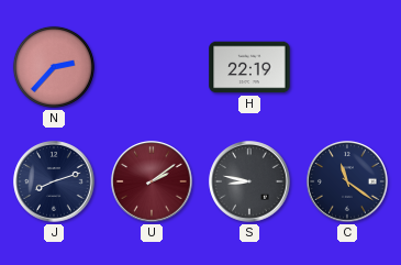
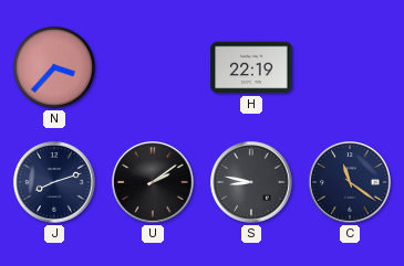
N: 2:37 -> 3:37
U dial: burgundy -> black
